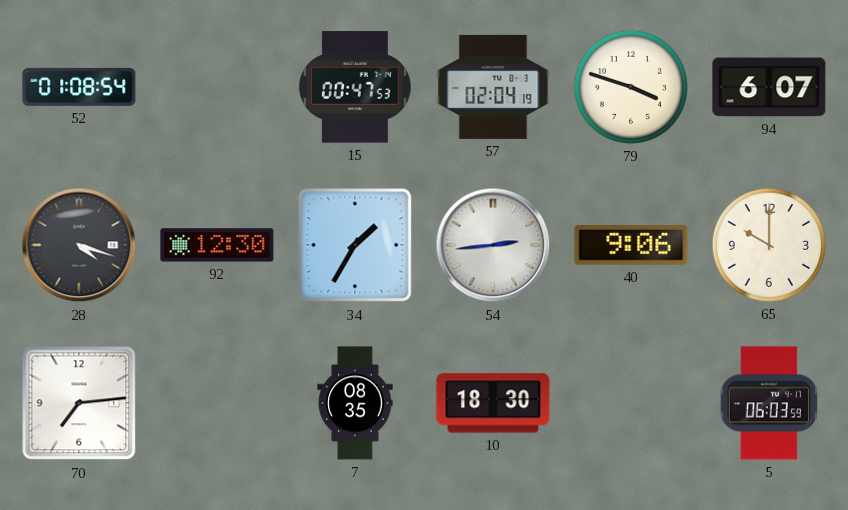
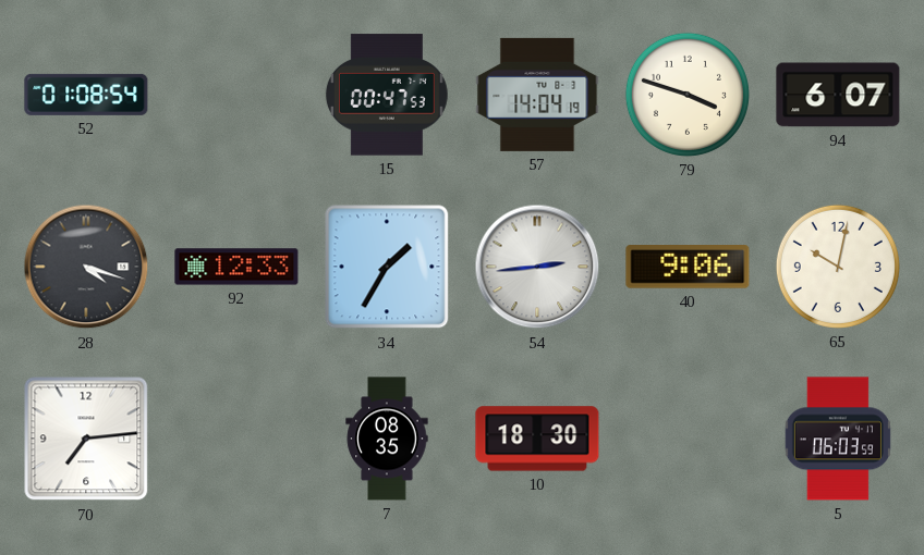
57: 02:04 -> 14:04
92: 12:30 -> 12:33
65: 10:00 -> 10:02
